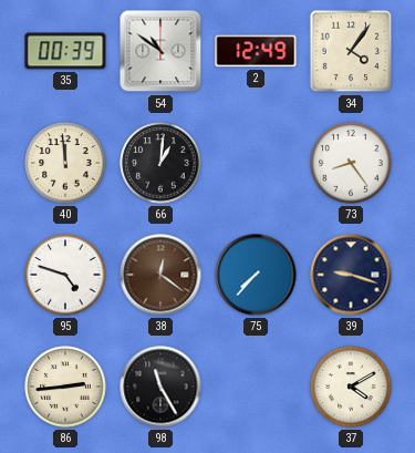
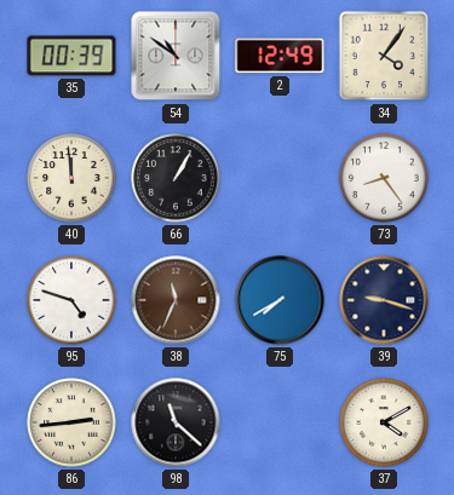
66: 1:01 -> 1:05
38: 12:21 -> 11:34
75: 7:37 -> 7:40
98: 11:25 -> 11:22
